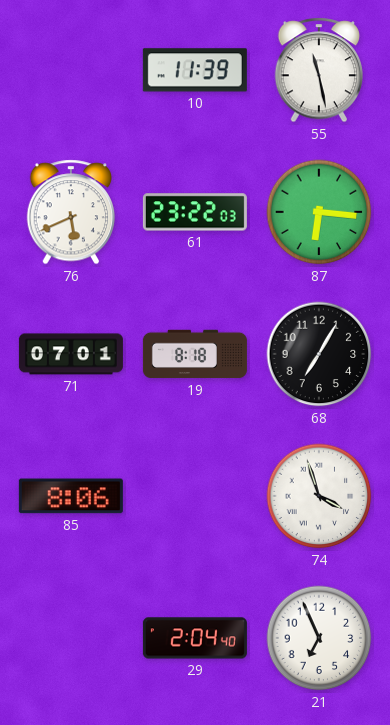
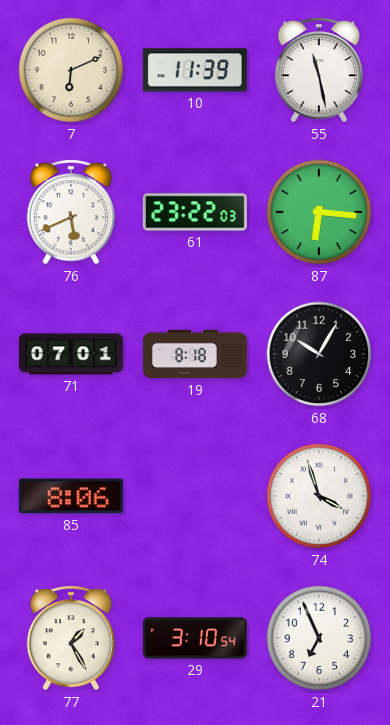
7: none -> 6:11
68: 7:05 -> 10:05
77: none -> 1:25
29: 2:04 -> 3:10
